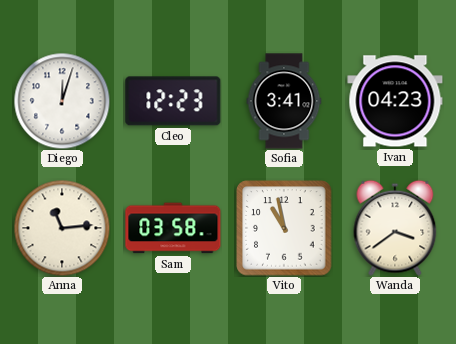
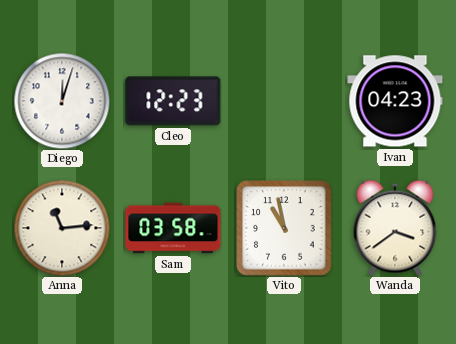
Sofia: 3:41 -> none
